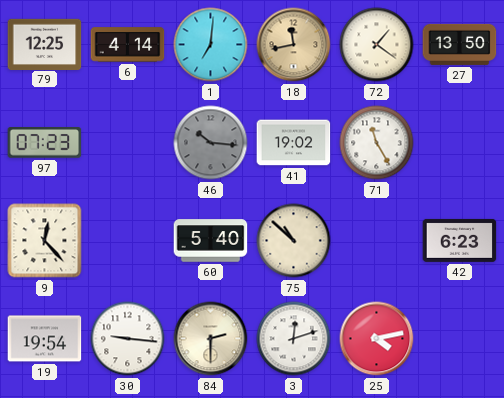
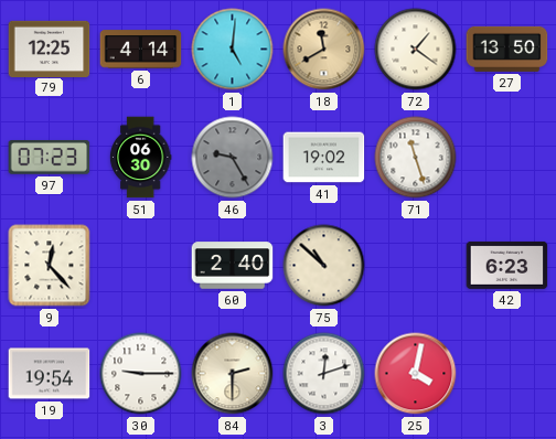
1: 7:01 -> 5:01
18: 11:43 -> 11:40
51: none -> 06:30
46: 10:16 -> 9:25
71: 11:25 -> 11:27
60: 5:40 -> 2:40
30: 9:16 -> 9:15
25: 4:13 -> 4:02
